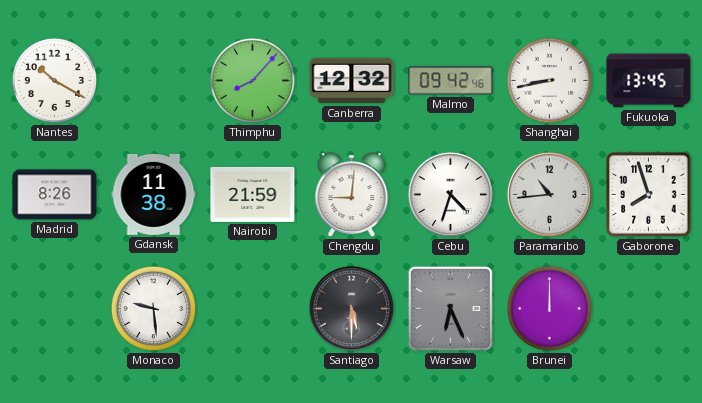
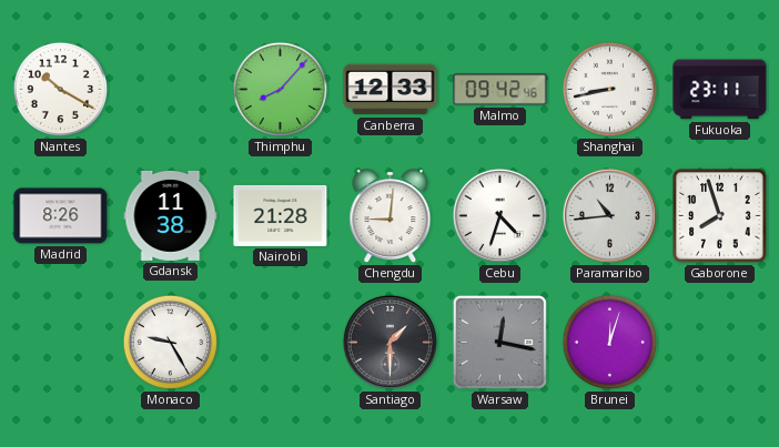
Canberra: 12:32 -> 12:33
Fukuoka: 13:45 -> 23:11
Nairobi: 21:59 -> 21:28
Monaco: 9:29 -> 9:25
Santiago: 5:30 -> 1:30
Warsaw: 6:26 -> 12:17
Brunei: 12:00 -> 12:03
